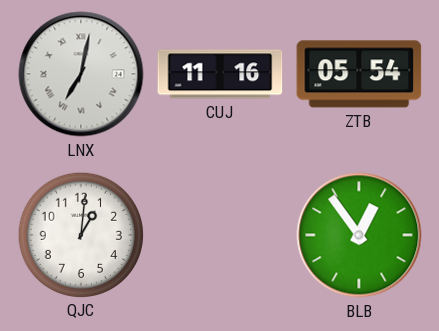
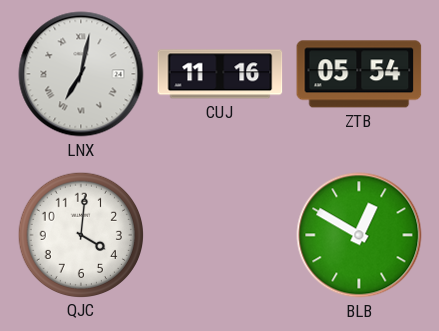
QJC: 1:01 -> 4:01
BLB: 12:54 -> 12:50
